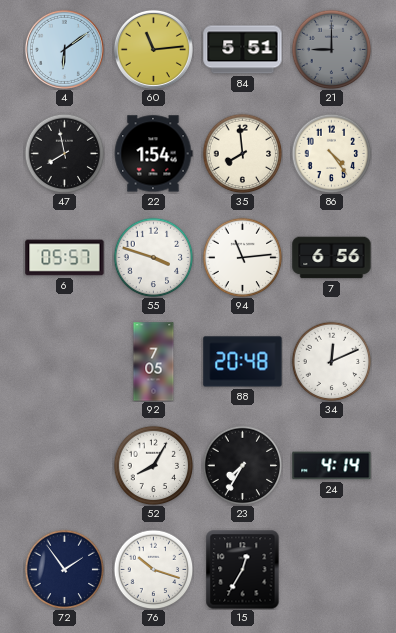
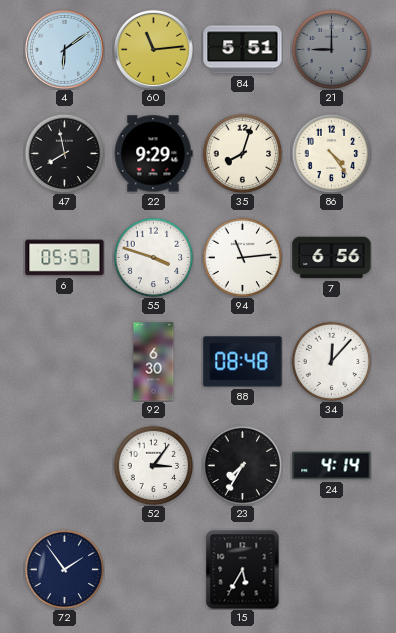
22: 1:54 -> 9:29
35: 7:59 -> 8:03
92: 7:05 -> 6:30
88: 20:48 -> 08:48
34: 12:11 -> 12:07
52: 8:05 -> 3:06
76: 10:18 -> none
15: 12:35 -> 5:35
